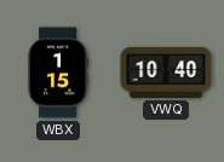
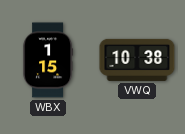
VWQ: 10:40 -> 10:38
